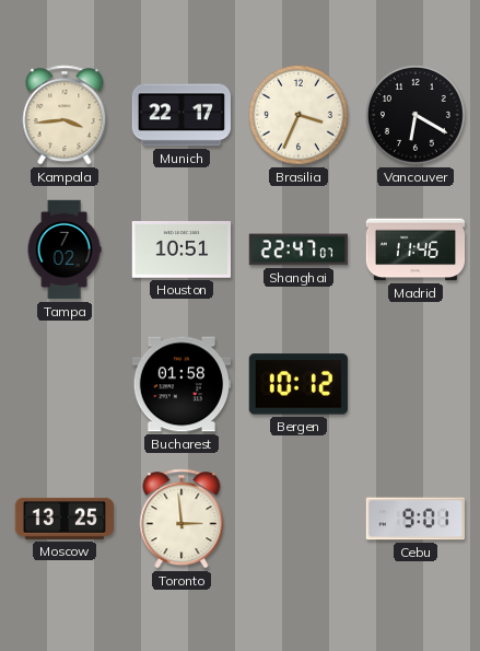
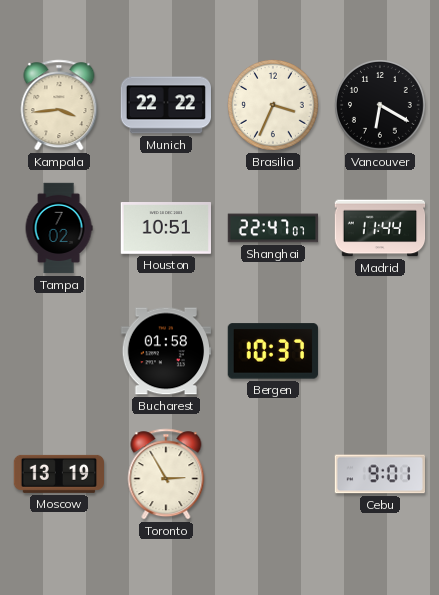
Munich: 22:17 -> 22:22
Madrid: 11:46 -> 11:44
Bergen: 10:12 -> 10:37
Moscow: 13:25 -> 13:19
Toronto: 2:59 -> 2:55
